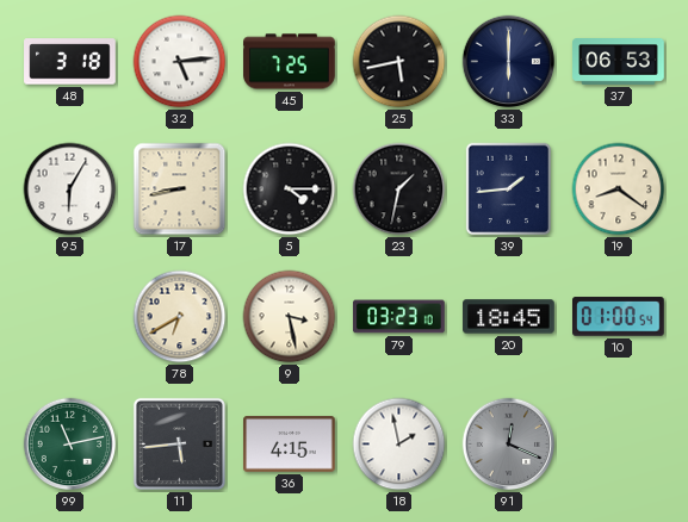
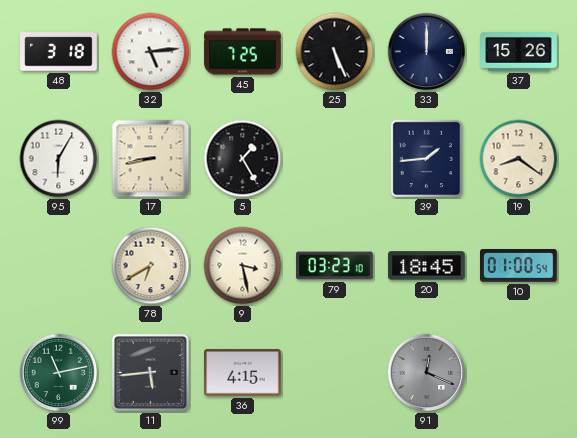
25: 5:43 -> 5:26
33: 6:00 -> 12:00
37: 06:53 -> 15:26
5: 4:15 -> 1:25
23: 1:32 -> none
18: 1:58 -> none
